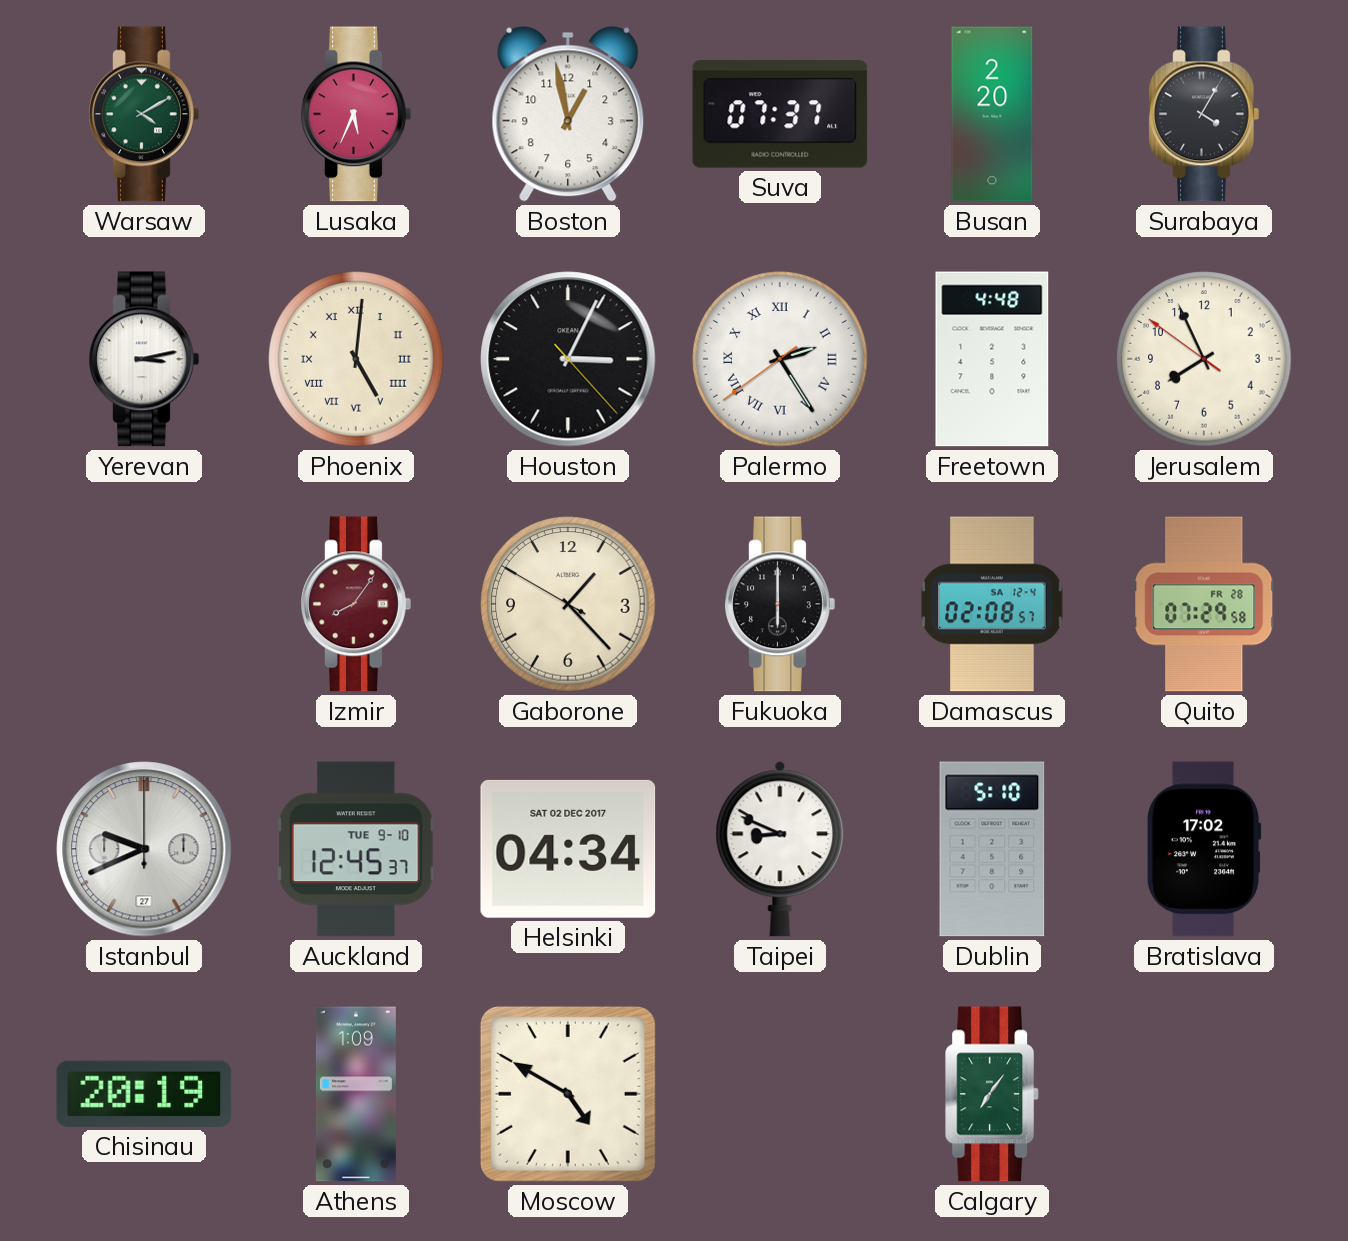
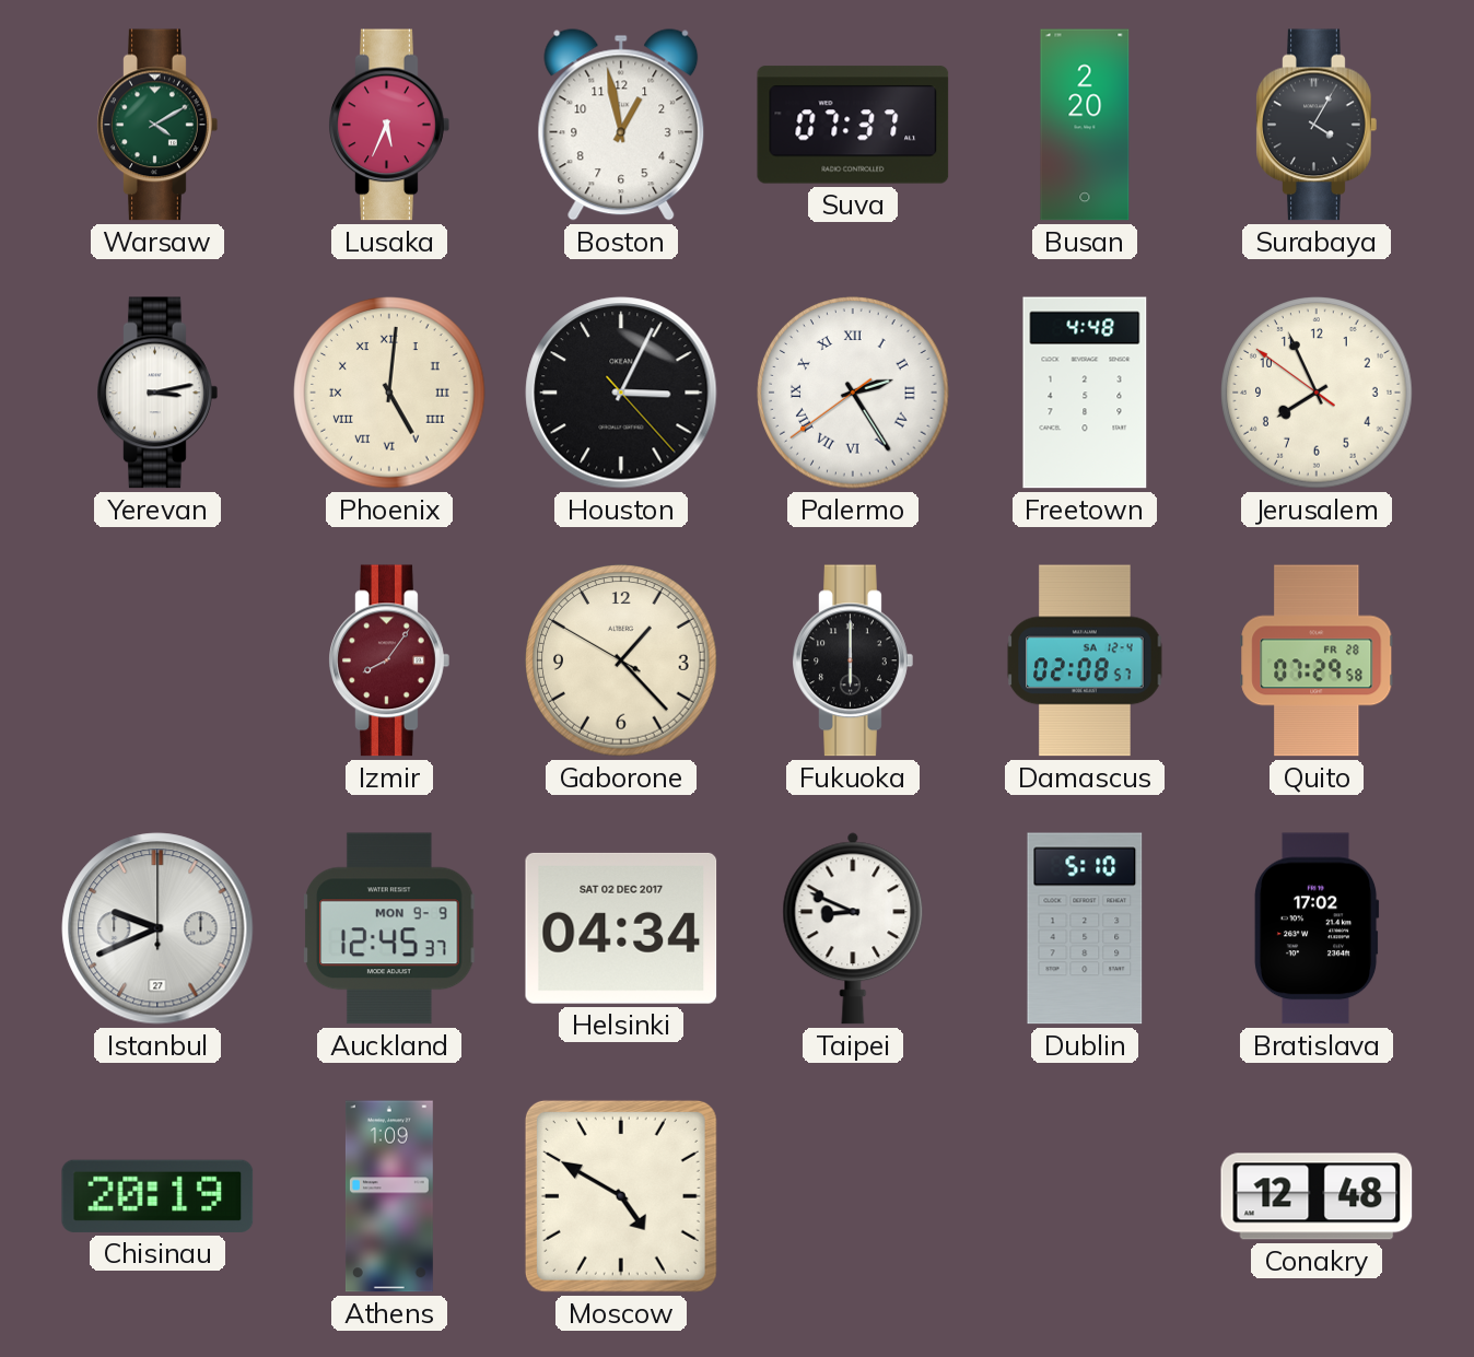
Auckland date: TUE 9-10 -> MON 9-9
Calgary: 7:06 -> none
Conakry: none -> 12:48
